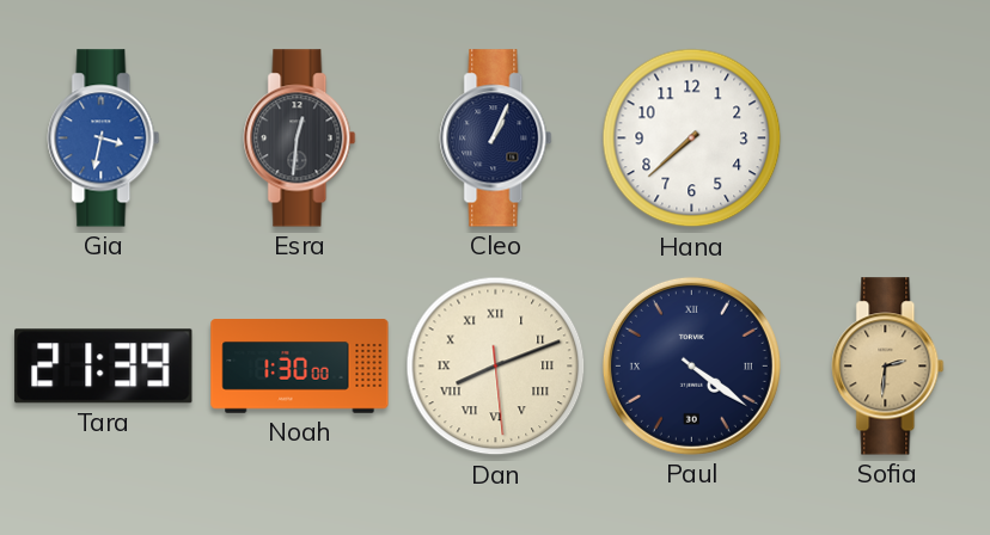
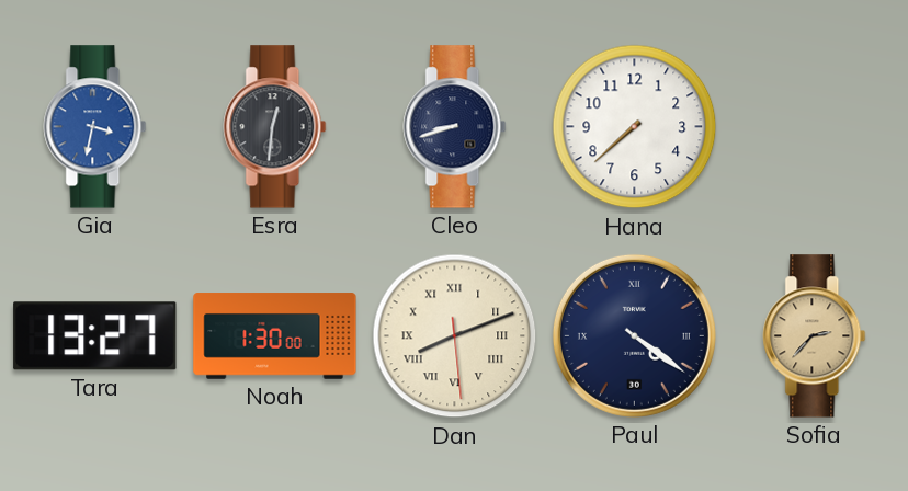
Cleo: 1:04 -> 8:42
Tara: 21:39 -> 13:27
Sofia: 2:31 -> 2:37
